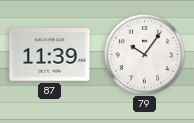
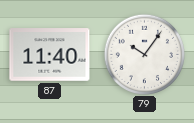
87: 11:39 -> 11:40
